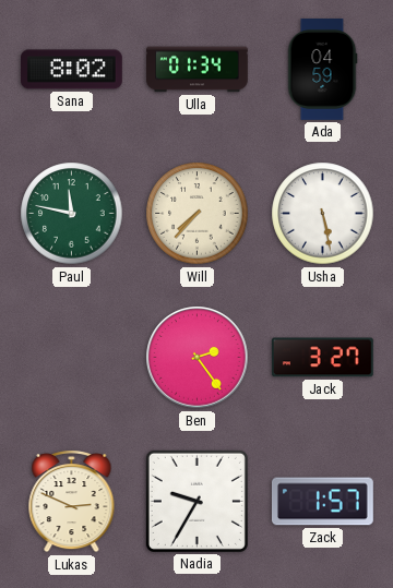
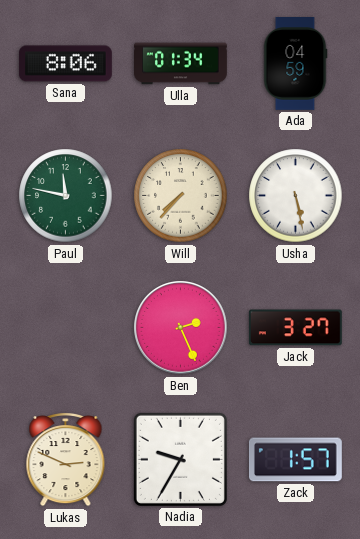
Sana: 8:02 -> 8:06
Ben: 2:24 -> 2:26
